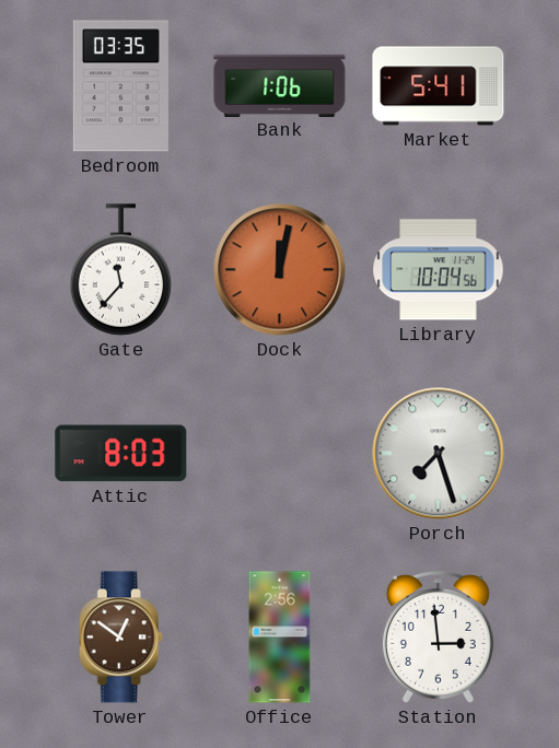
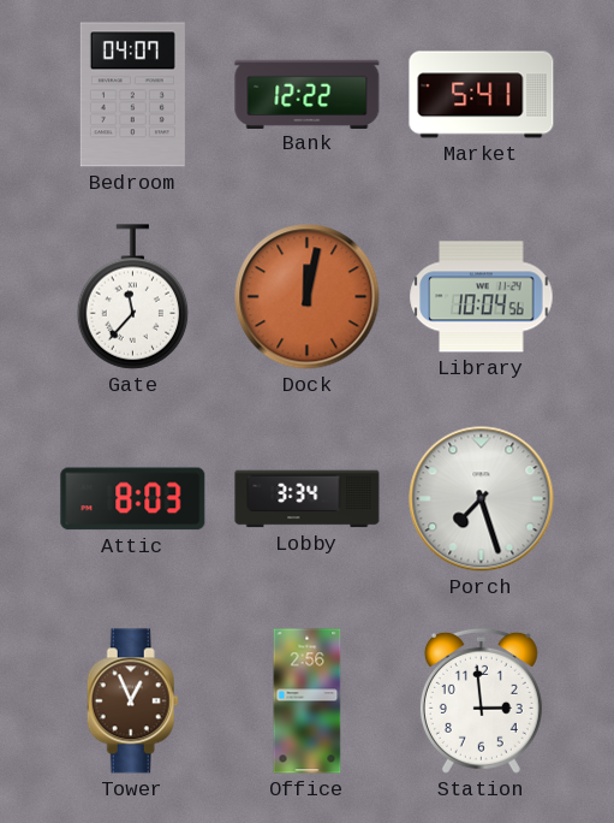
Bedroom: 03:35 -> 04:07
Bank: 1:06 -> 12:22
Lobby: none -> 3:34
Tower: 12:51 -> 12:56
